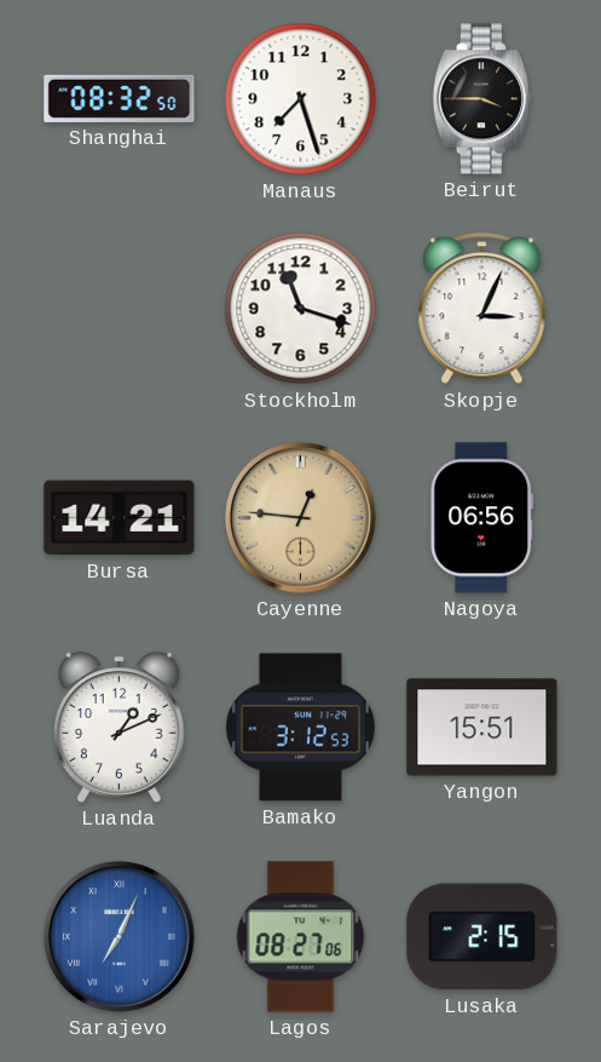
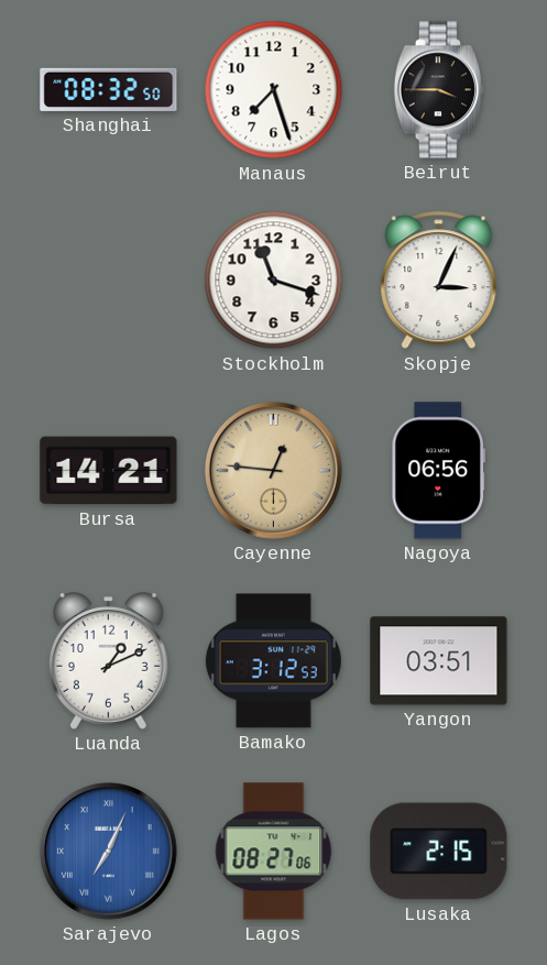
Yangon: 15:51 -> 03:51
